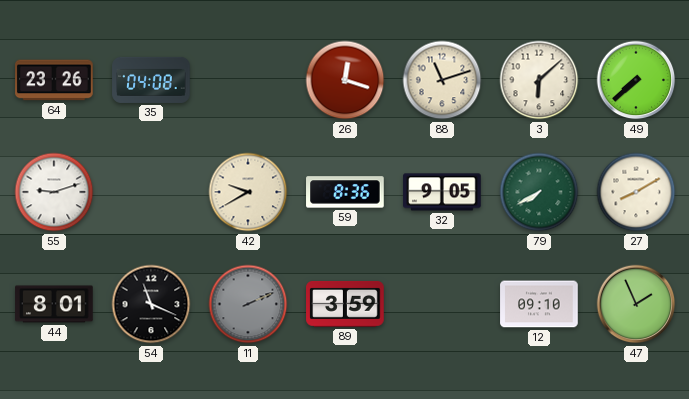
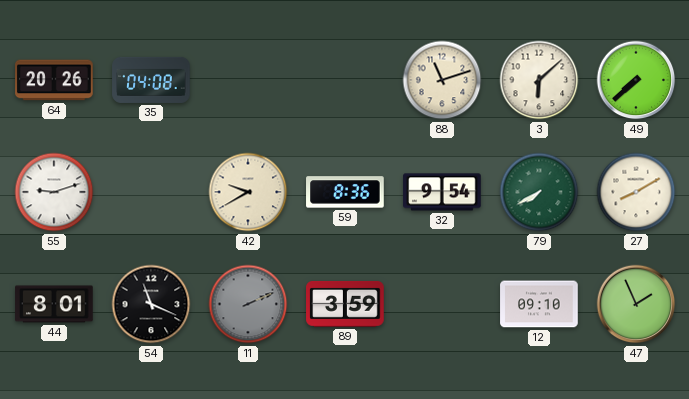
64: 23:26 -> 20:26
26: 12:18 -> none
32: 9:05 -> 9:54
